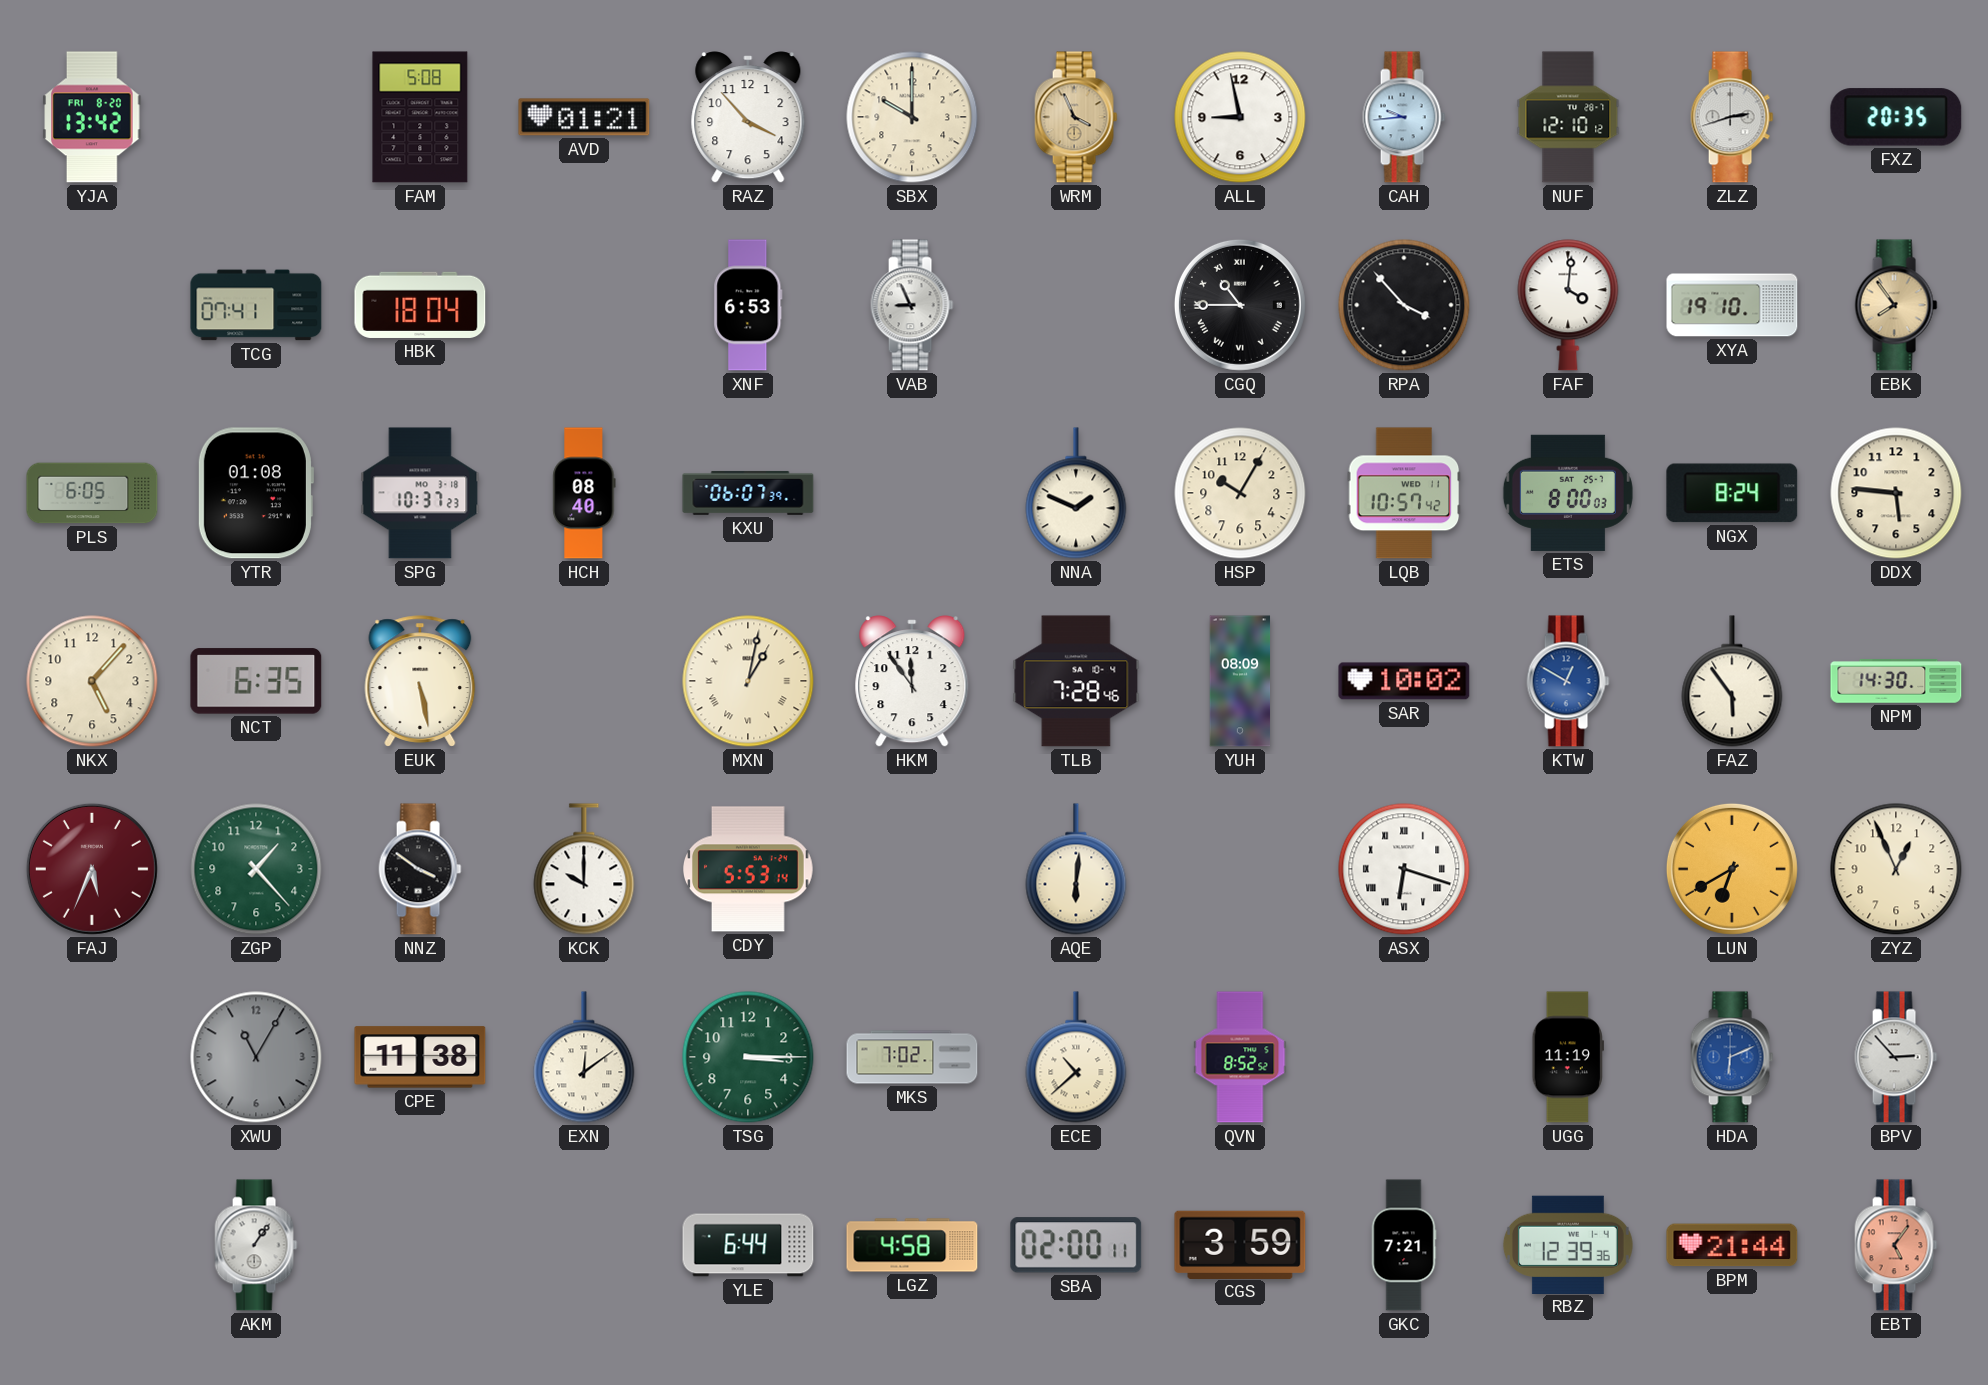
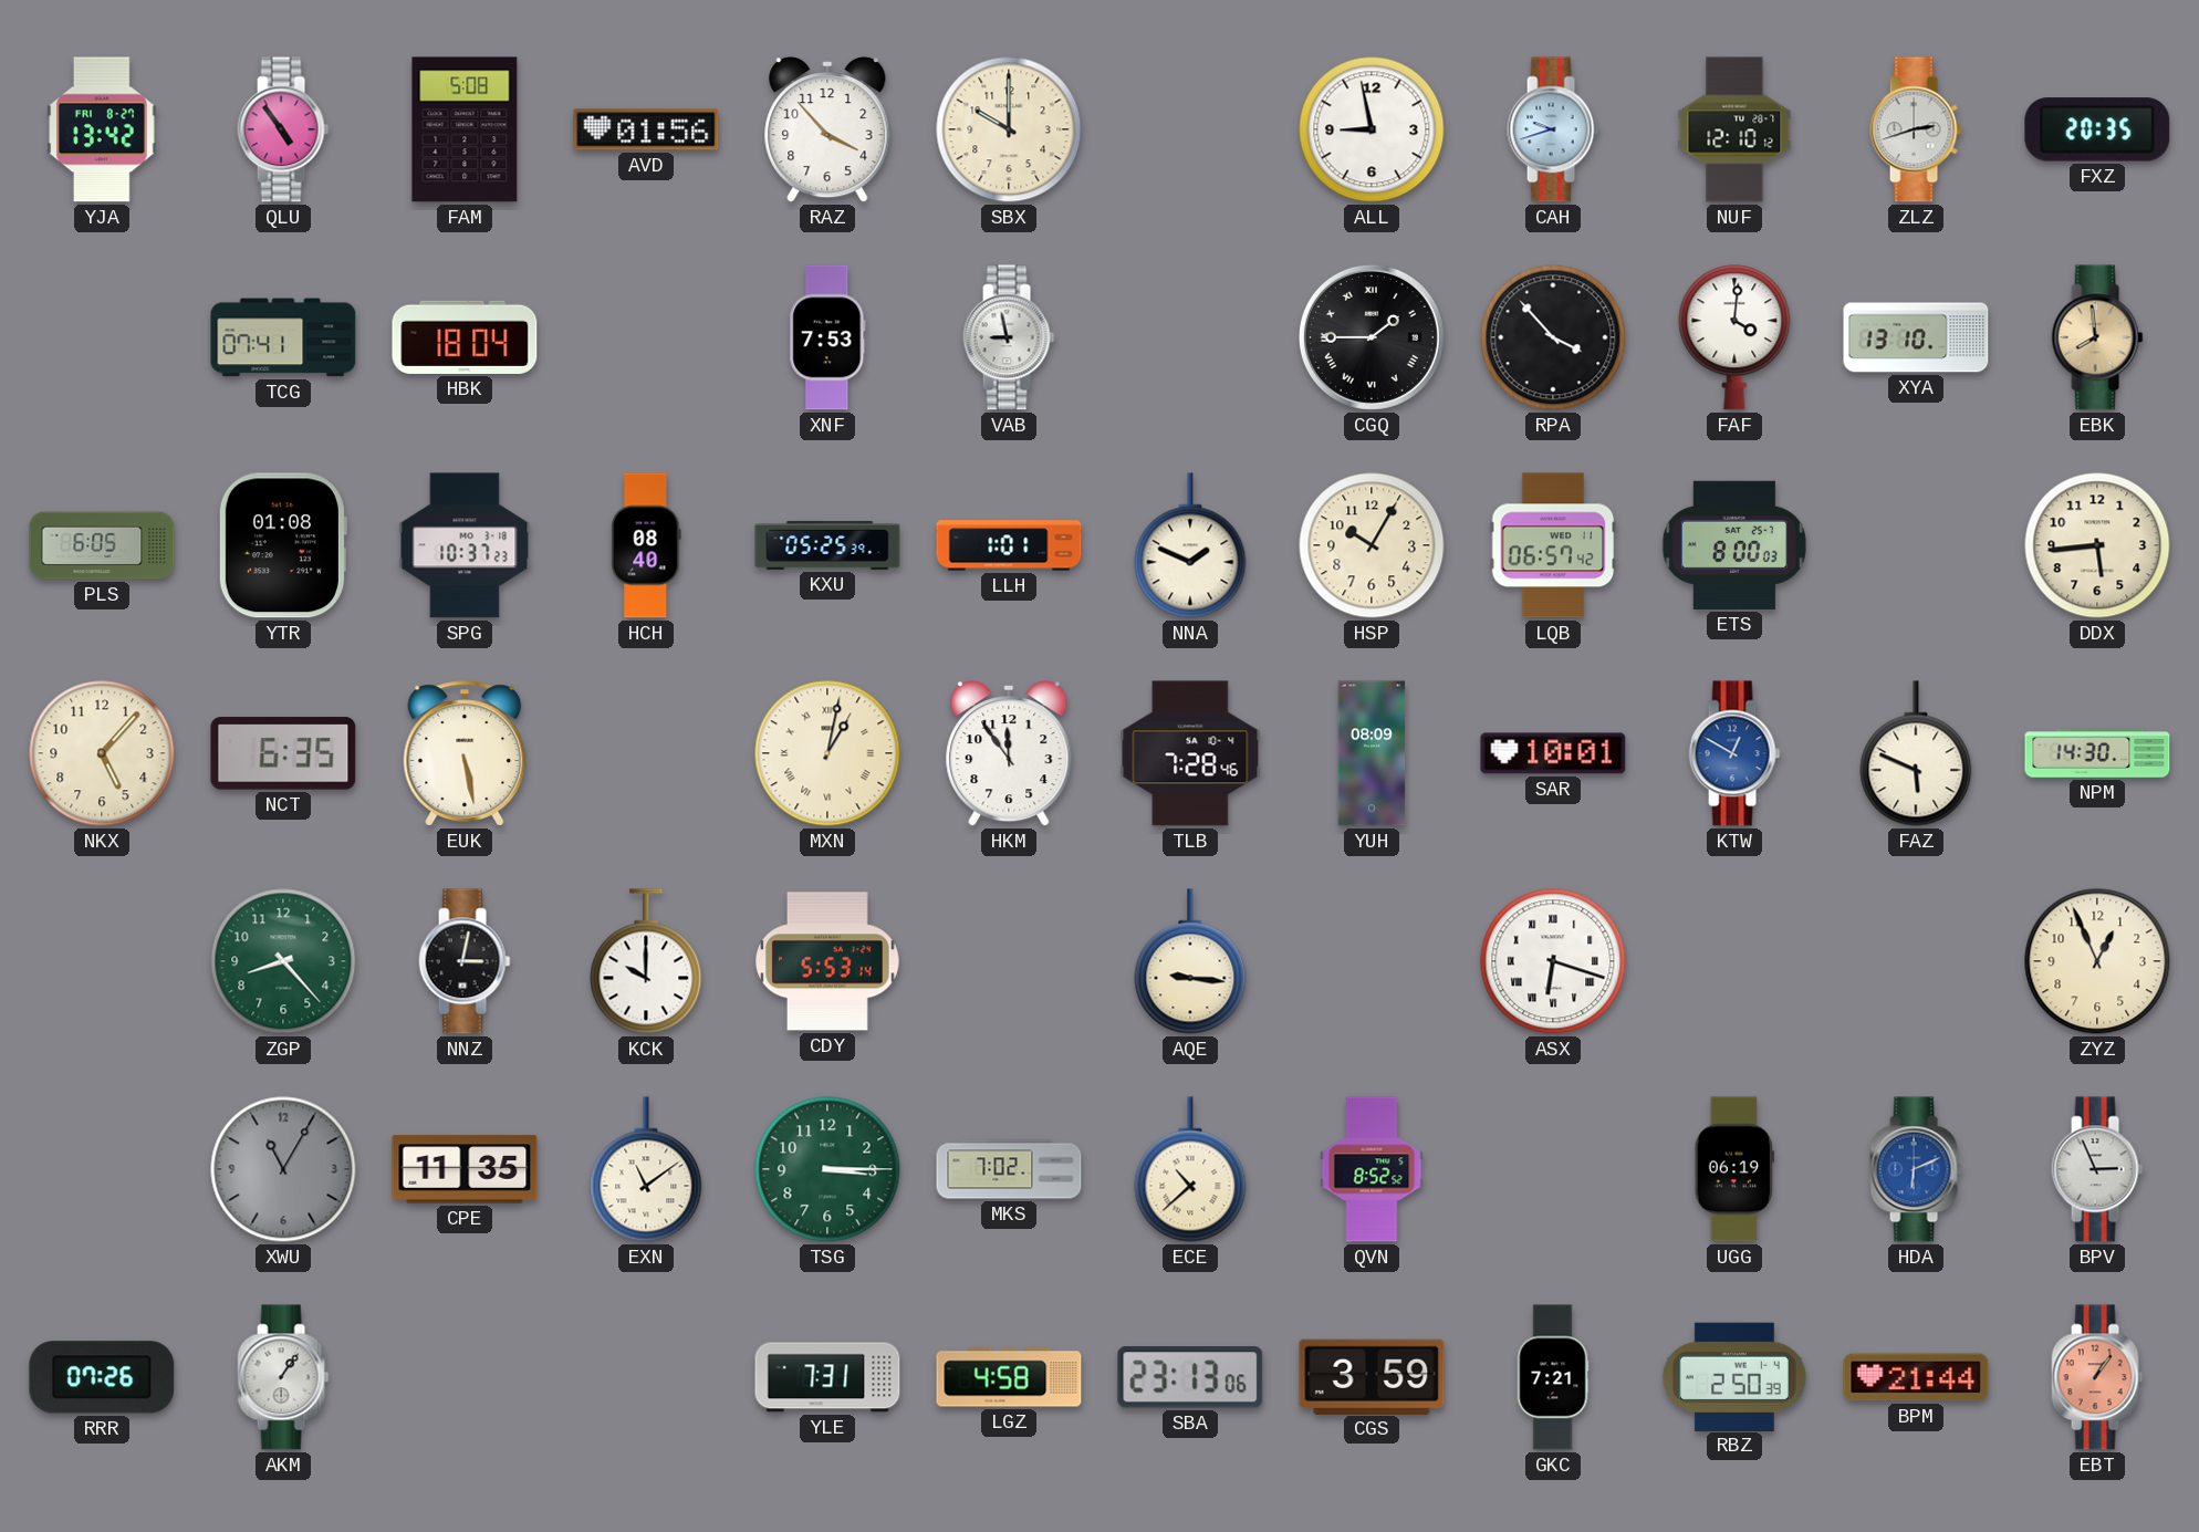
YJA date: FRI 8-20 -> FRI 8-27
QLU: none -> 4:54
AVD: 01:21 -> 01:56
WRM: 3:56 -> none
CAH: 9:44 -> 9:42
XNF: 6:53 -> 7:53
VAB: 8:56 -> 8:58
CGQ: 10:45 -> 1:45
XYA: 19:10 -> 13:10
EBK: 7:54 -> 7:59
KXU: 06:07 -> 05:25
LLH: none -> 1:01
LQB: 10:57 -> 06:57
NGX: 8:24 -> none
DDX: 5:46 -> 5:44
SAR: 10:02 -> 10:01
FAZ: 5:54 -> 5:49
FAJ: 5:34 -> none
ZGP: 1:23 -> 8:23
NNZ: 3:51 -> 3:02
AQE: 6:01 -> 9:16
LUN: 6:40 -> none
CPE: 11:38 -> 11:35
EXN: 12:09 -> 11:09
UGG: 11:19 -> 06:19
BPV: 2:53 -> 2:56
RRR: none -> 07:26
YLE: 6:44 -> 7:31
SBA: 02:00 -> 23:13
RBZ: 12:39 -> 2:50
EBT: 5:06 -> 1:06
